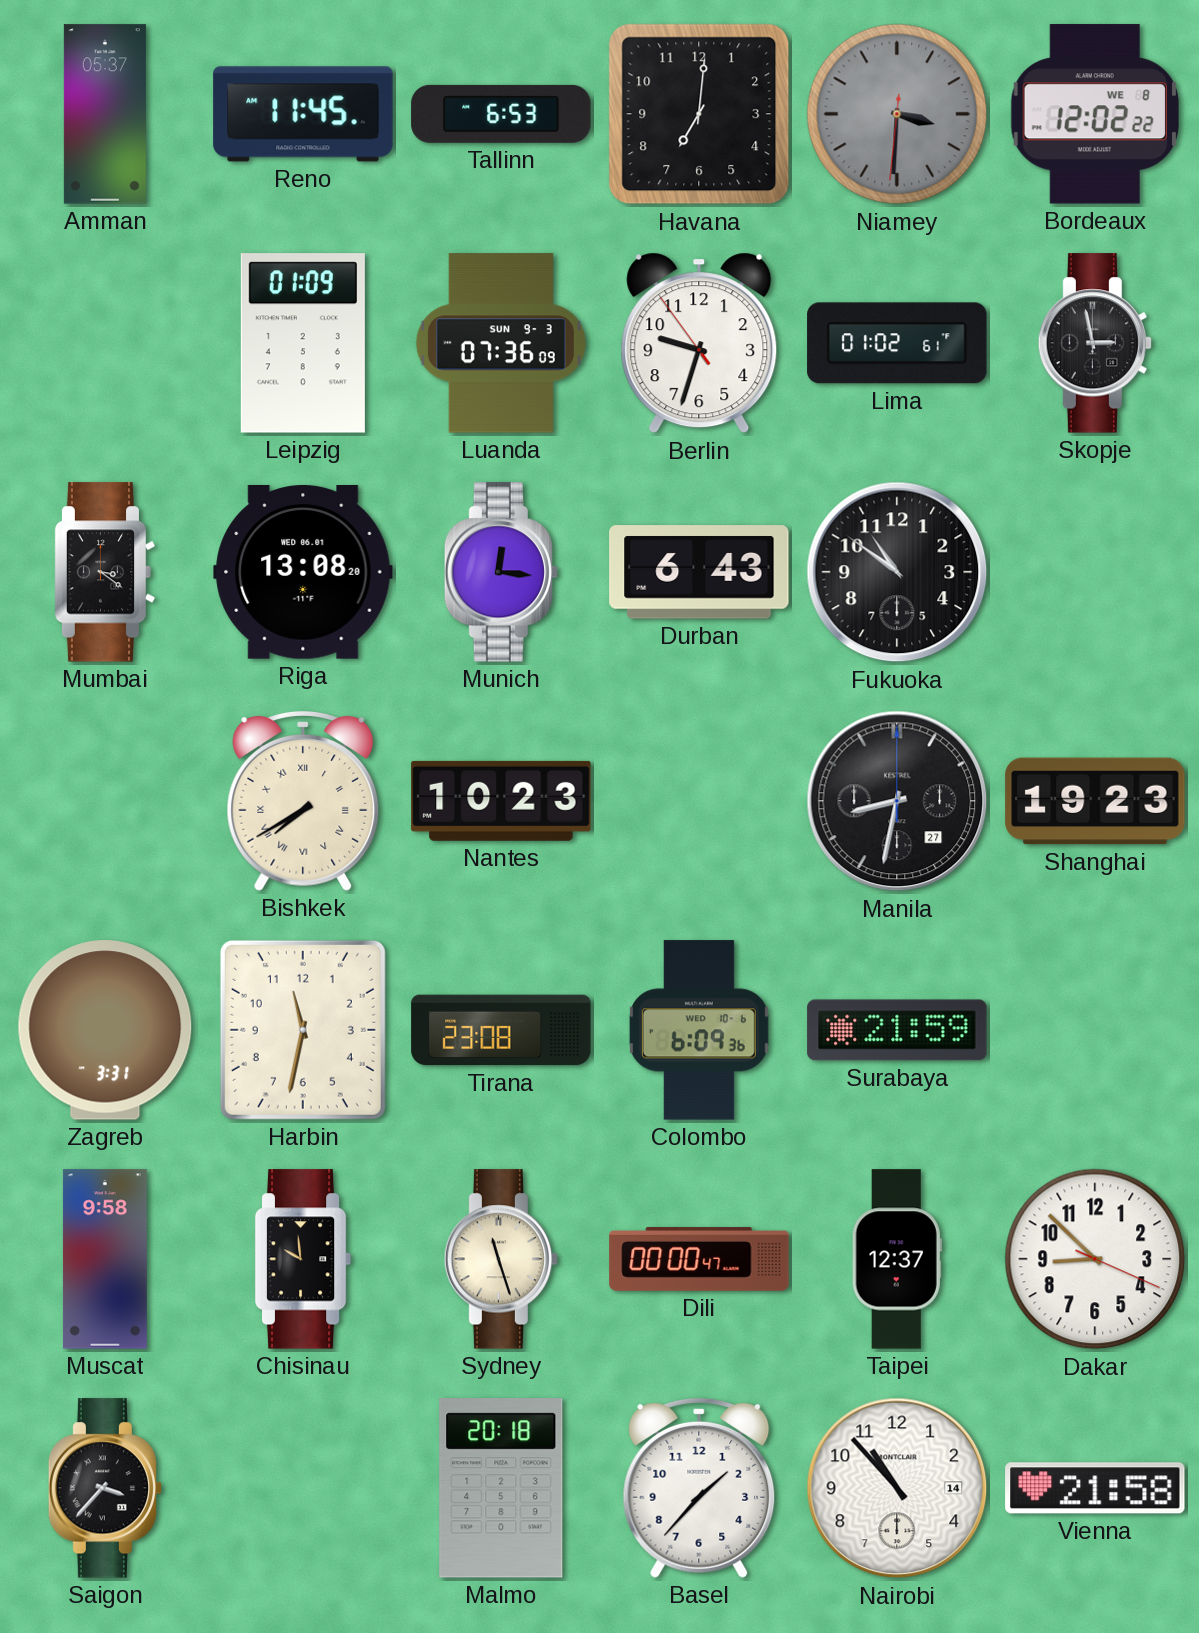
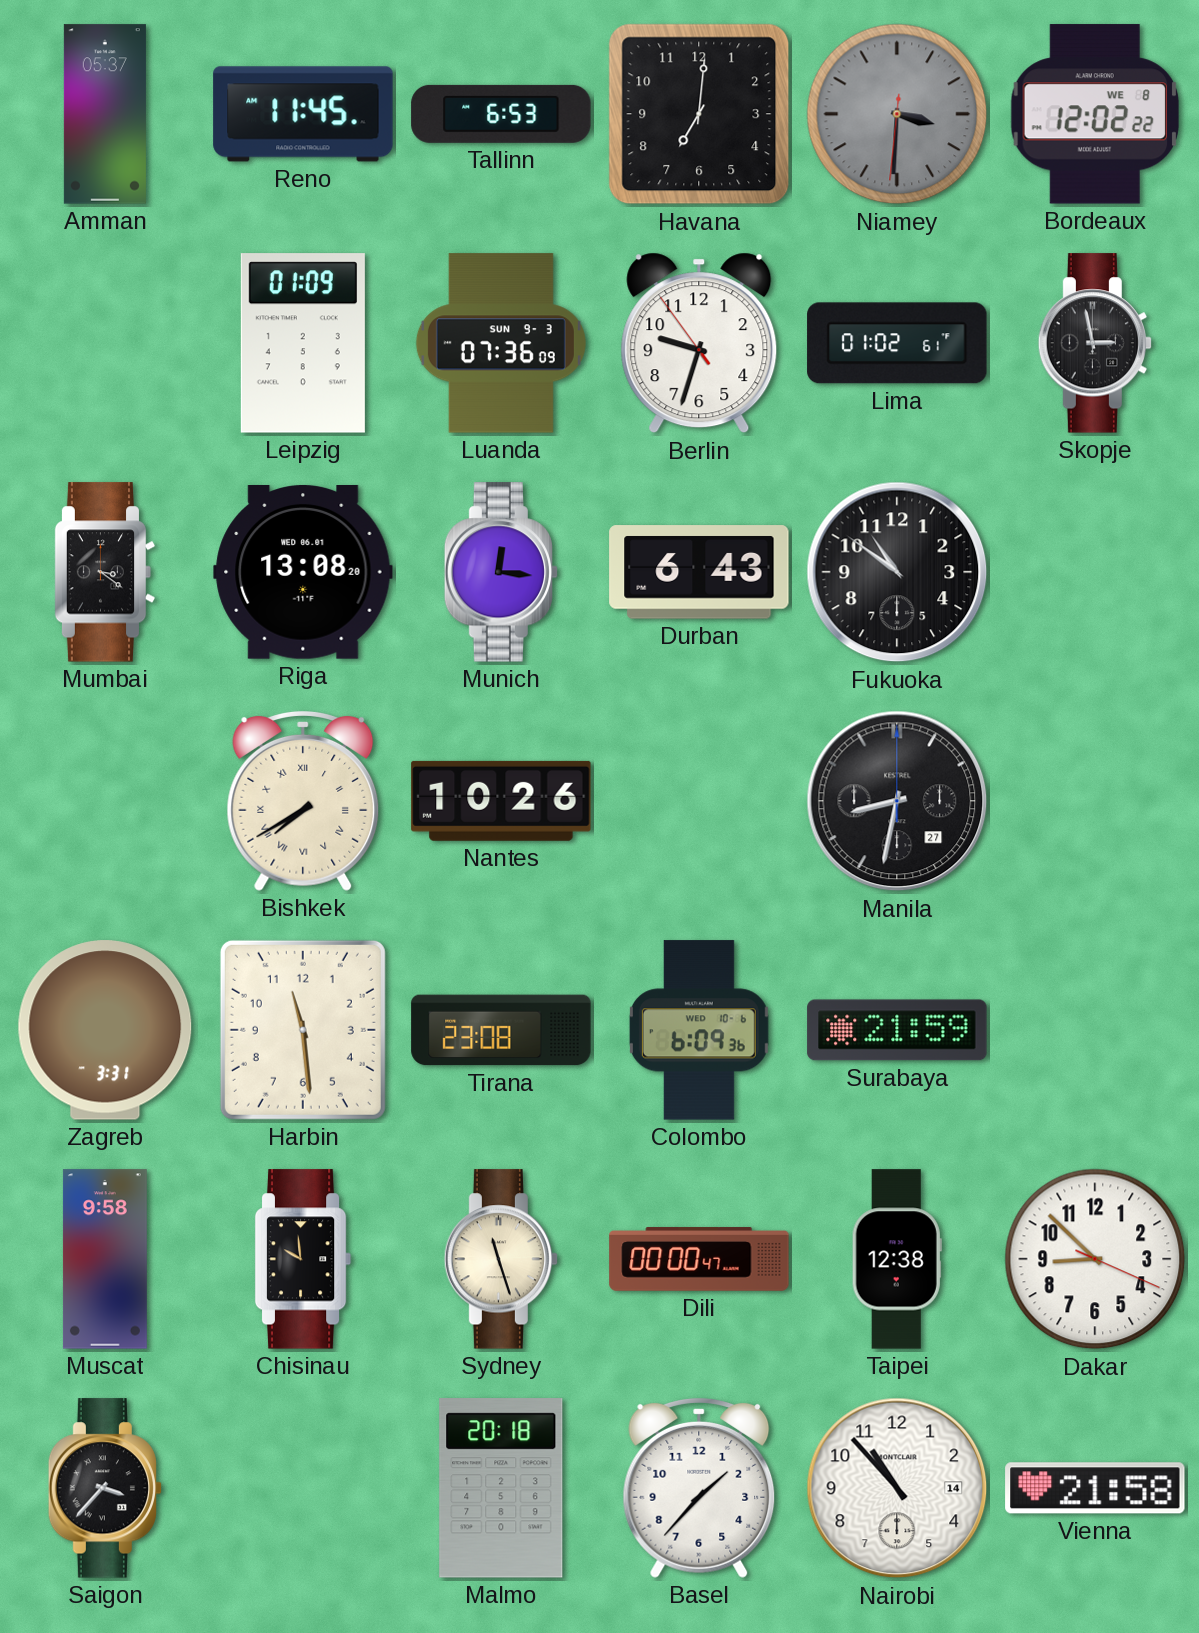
Nantes: 10:23 -> 10:26
Shanghai: 19:23 -> none
Harbin: 11:32 -> 11:29
Taipei: 12:37 -> 12:38
